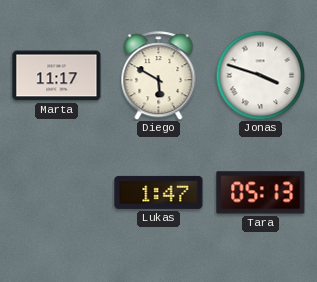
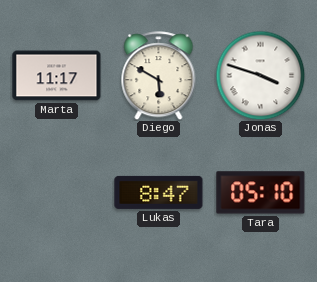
Lukas: 1:47 -> 8:47
Tara: 05:13 -> 05:10
